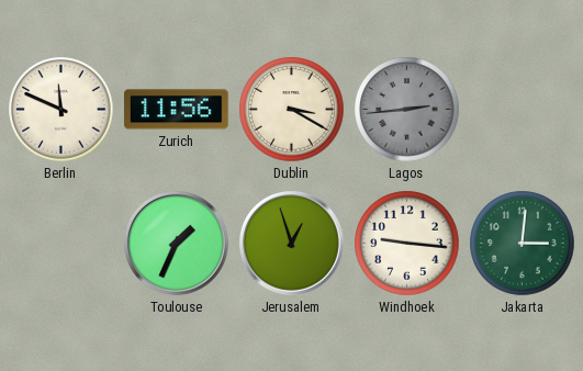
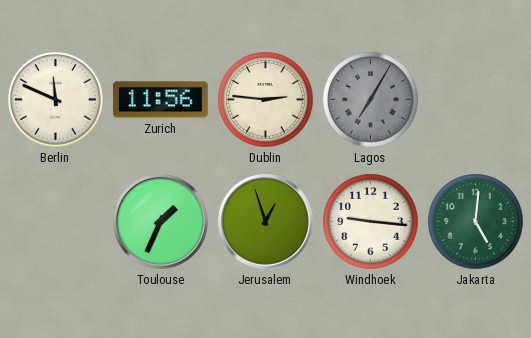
Dublin: 3:20 -> 2:46
Lagos: 2:44 -> 7:05
Jakarta: 3:01 -> 5:01
